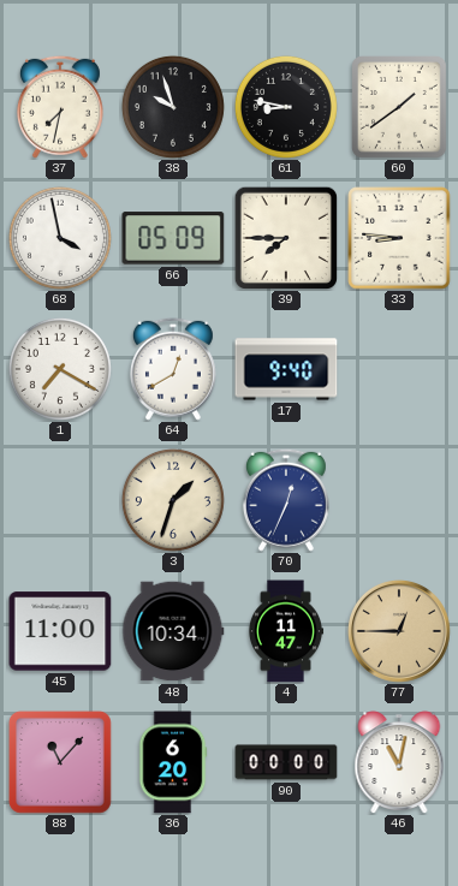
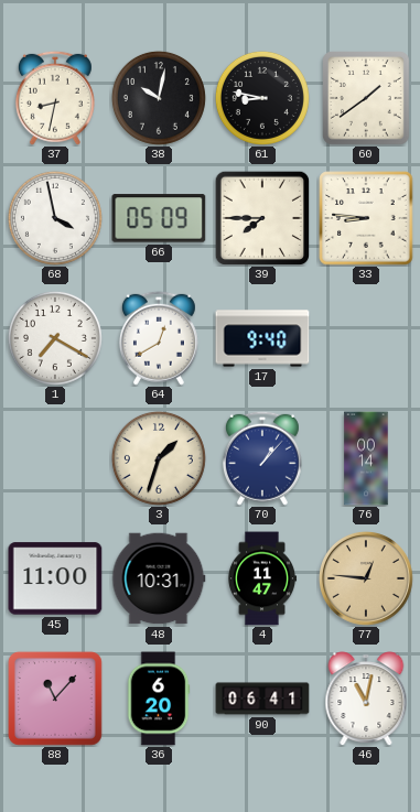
37: 7:32 -> 8:32
38: 9:57 -> 10:02
70: 12:34 -> 1:07
76: none -> 00:14
48: 10:34 -> 10:31
77: 12:45 -> 12:46
90: 00:00 -> 06:41
